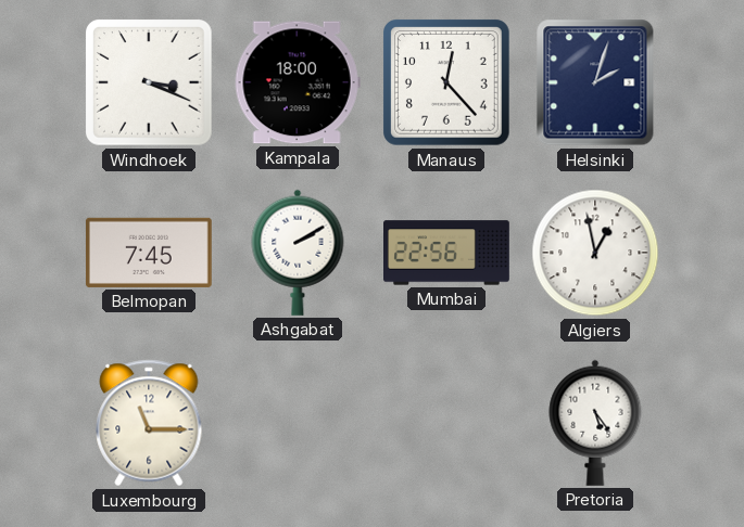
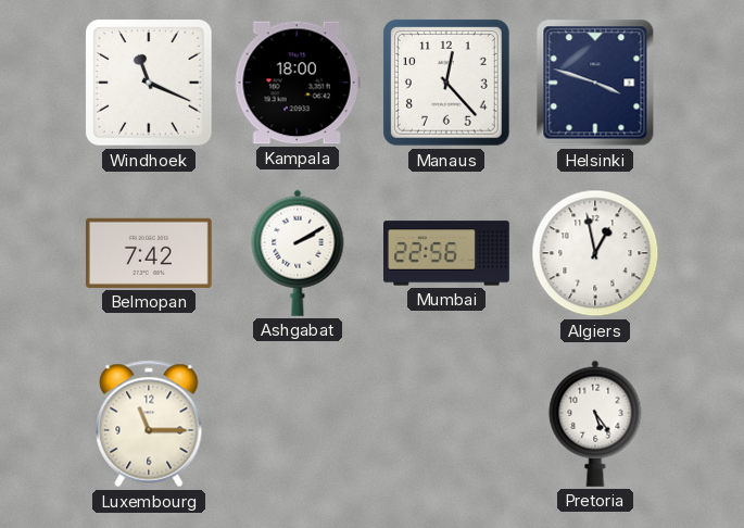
Windhoek: 3:19 -> 11:19
Helsinki: 2:03 -> 3:48
Belmopan: 7:45 -> 7:42
